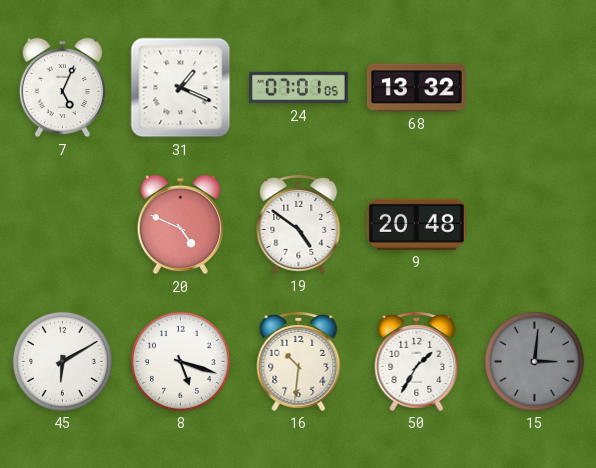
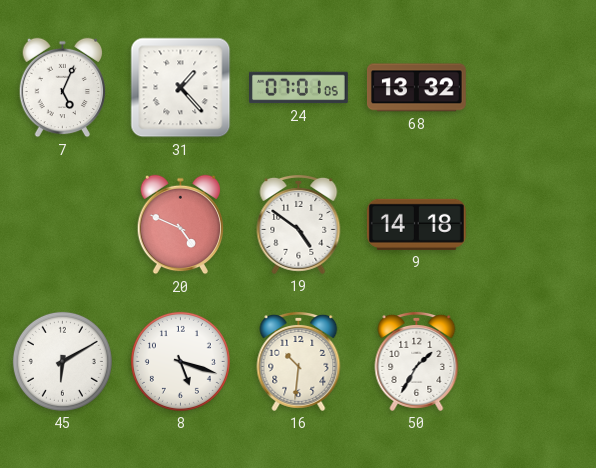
31: 1:19 -> 1:23
9: 20:48 -> 14:18
15: 3:01 -> none
